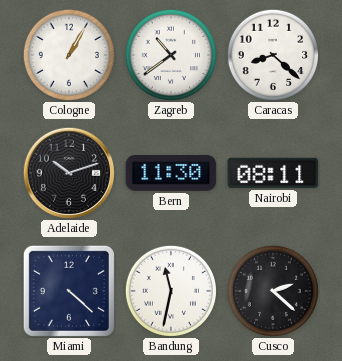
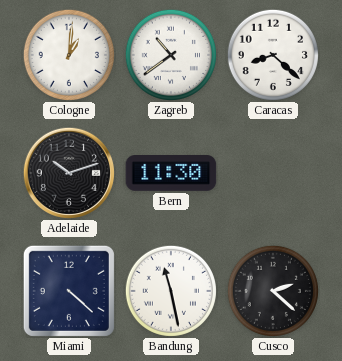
Cologne: 1:05 -> 1:01
Nairobi: 08:11 -> none
Bandung: 11:32 -> 11:28
